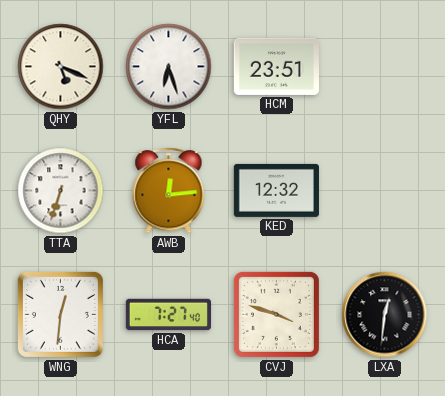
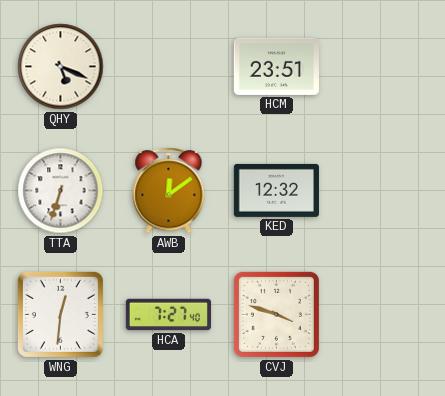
YFL: 6:27 -> none
AWB: 12:14 -> 12:09
LXA: 12:31 -> none
